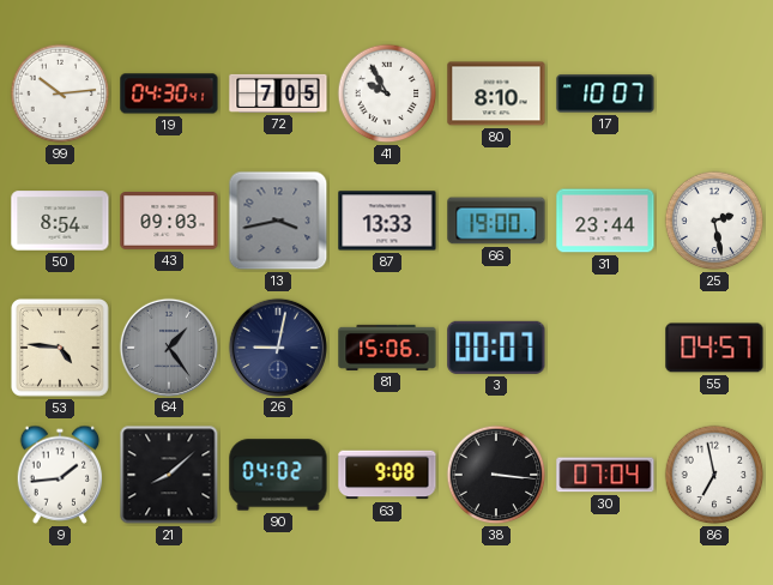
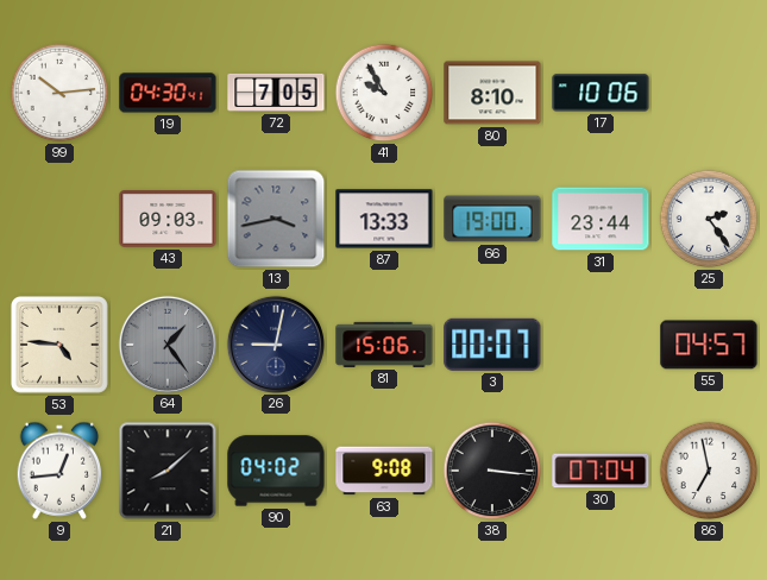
17: 10:07 -> 10:06
50: 8:54 -> none
25: 2:28 -> 2:24
9: 1:44 -> 12:44
